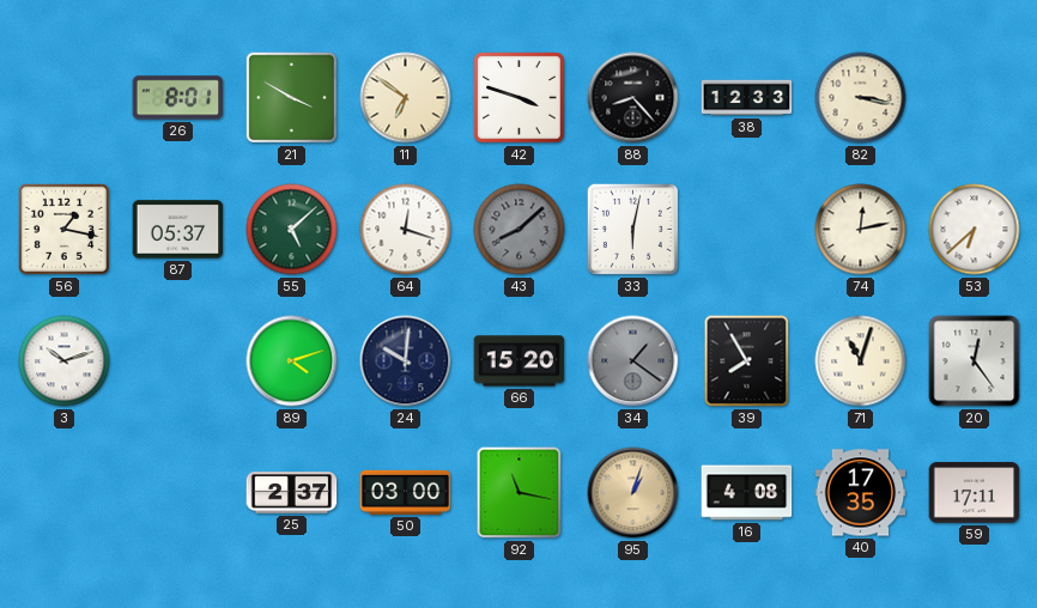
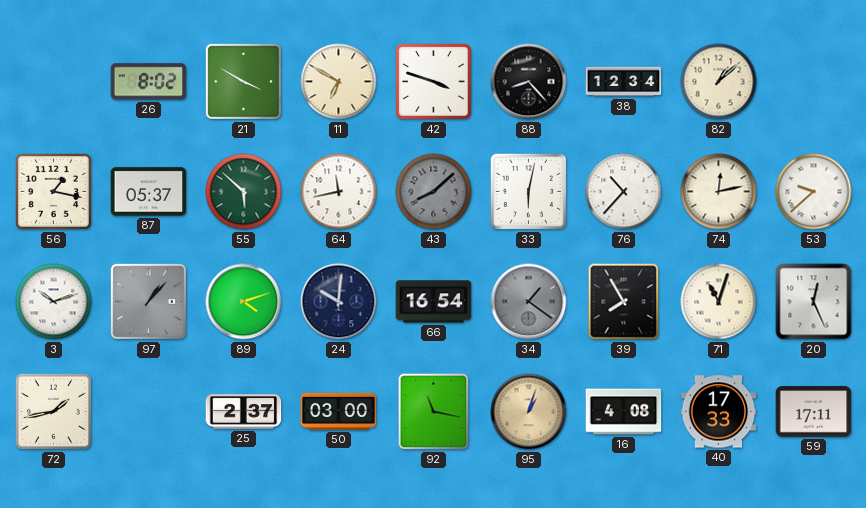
26: 8:01 -> 8:02
11: 6:51 -> 6:50
38: 12:33 -> 12:34
82: 3:17 -> 1:08
55: 5:08 -> 5:52
64: 12:18 -> 11:43
76: none -> 10:37
53: 6:38 -> 9:38
97: none -> 1:07
66: 15:20 -> 16:54
20: 12:24 -> 12:26
72: none -> 1:43
40: 17:35 -> 17:33
